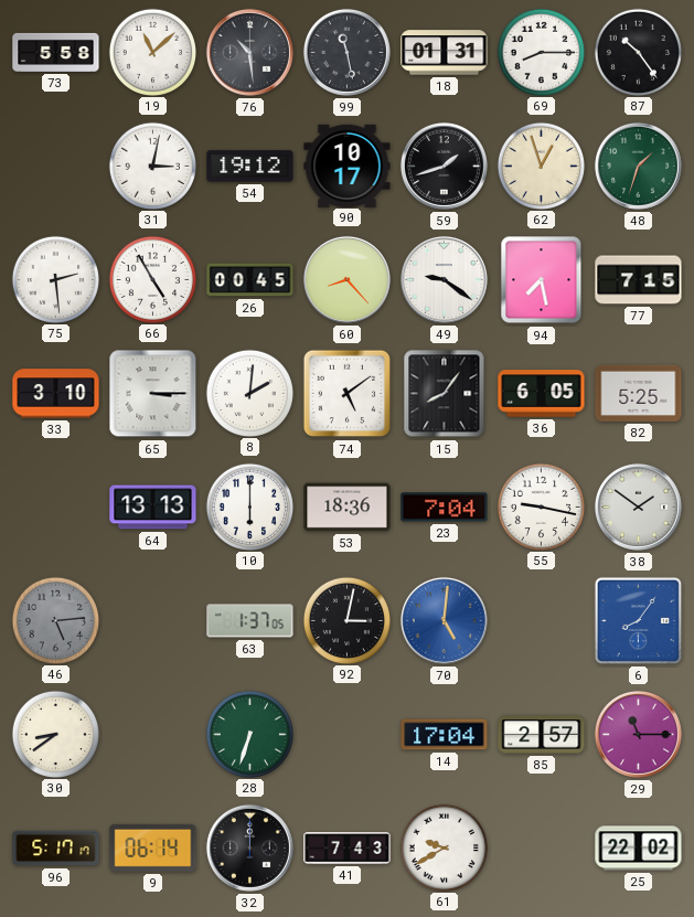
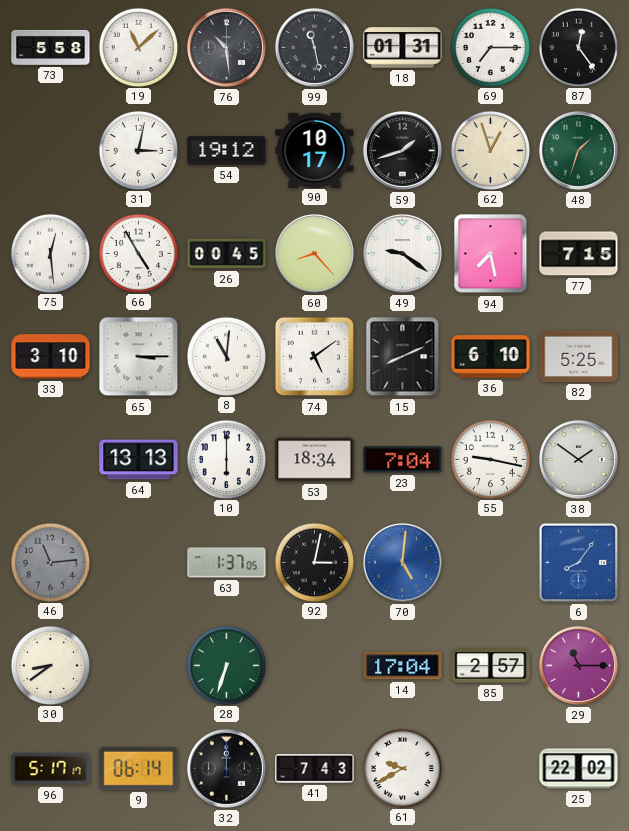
69: 8:15 -> 7:15
87: 10:24 -> 12:24
75: 2:29 -> 12:29
8: 2:01 -> 11:01
15: 8:06 -> 8:11
36: 6:05 -> 6:10
53: 18:36 -> 18:34
46: 5:14 -> 11:14
